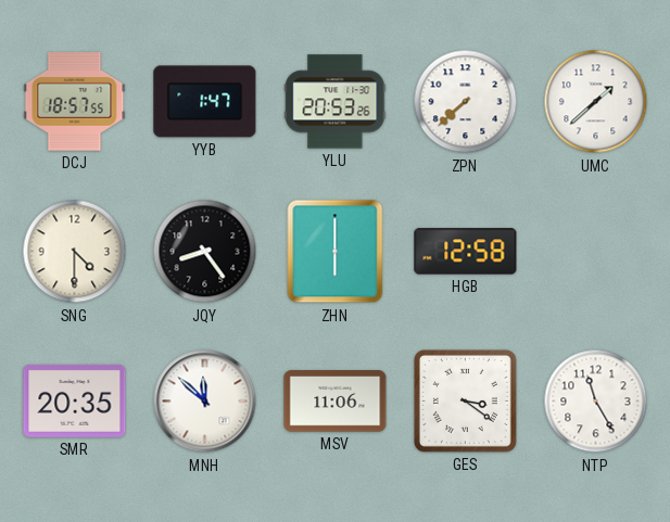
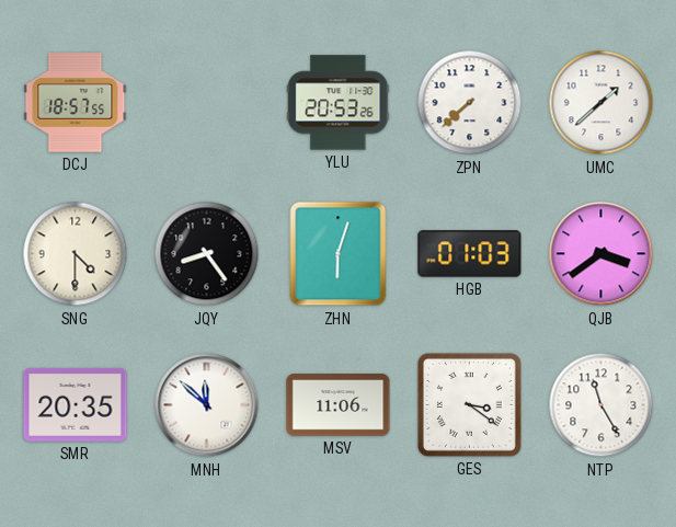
YYB: 1:47 -> none
ZHN: 6:00 -> 6:03
HGB: 12:58 -> 01:03
QJB: none -> 3:39
